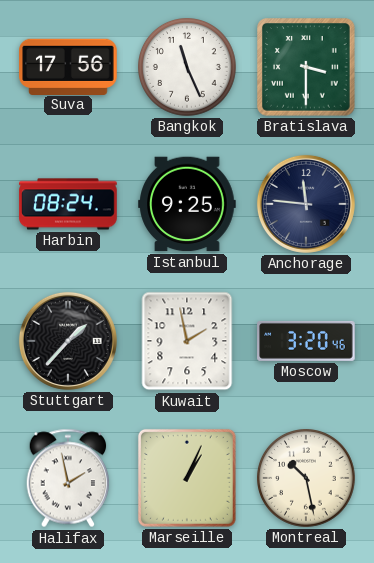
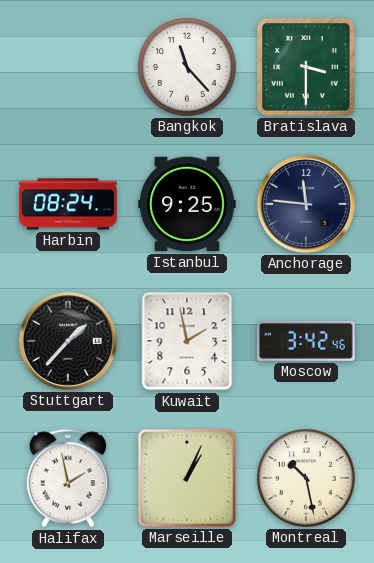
Suva: 17:56 -> none
Bangkok: 11:26 -> 11:23
Moscow: 3:20 -> 3:42
